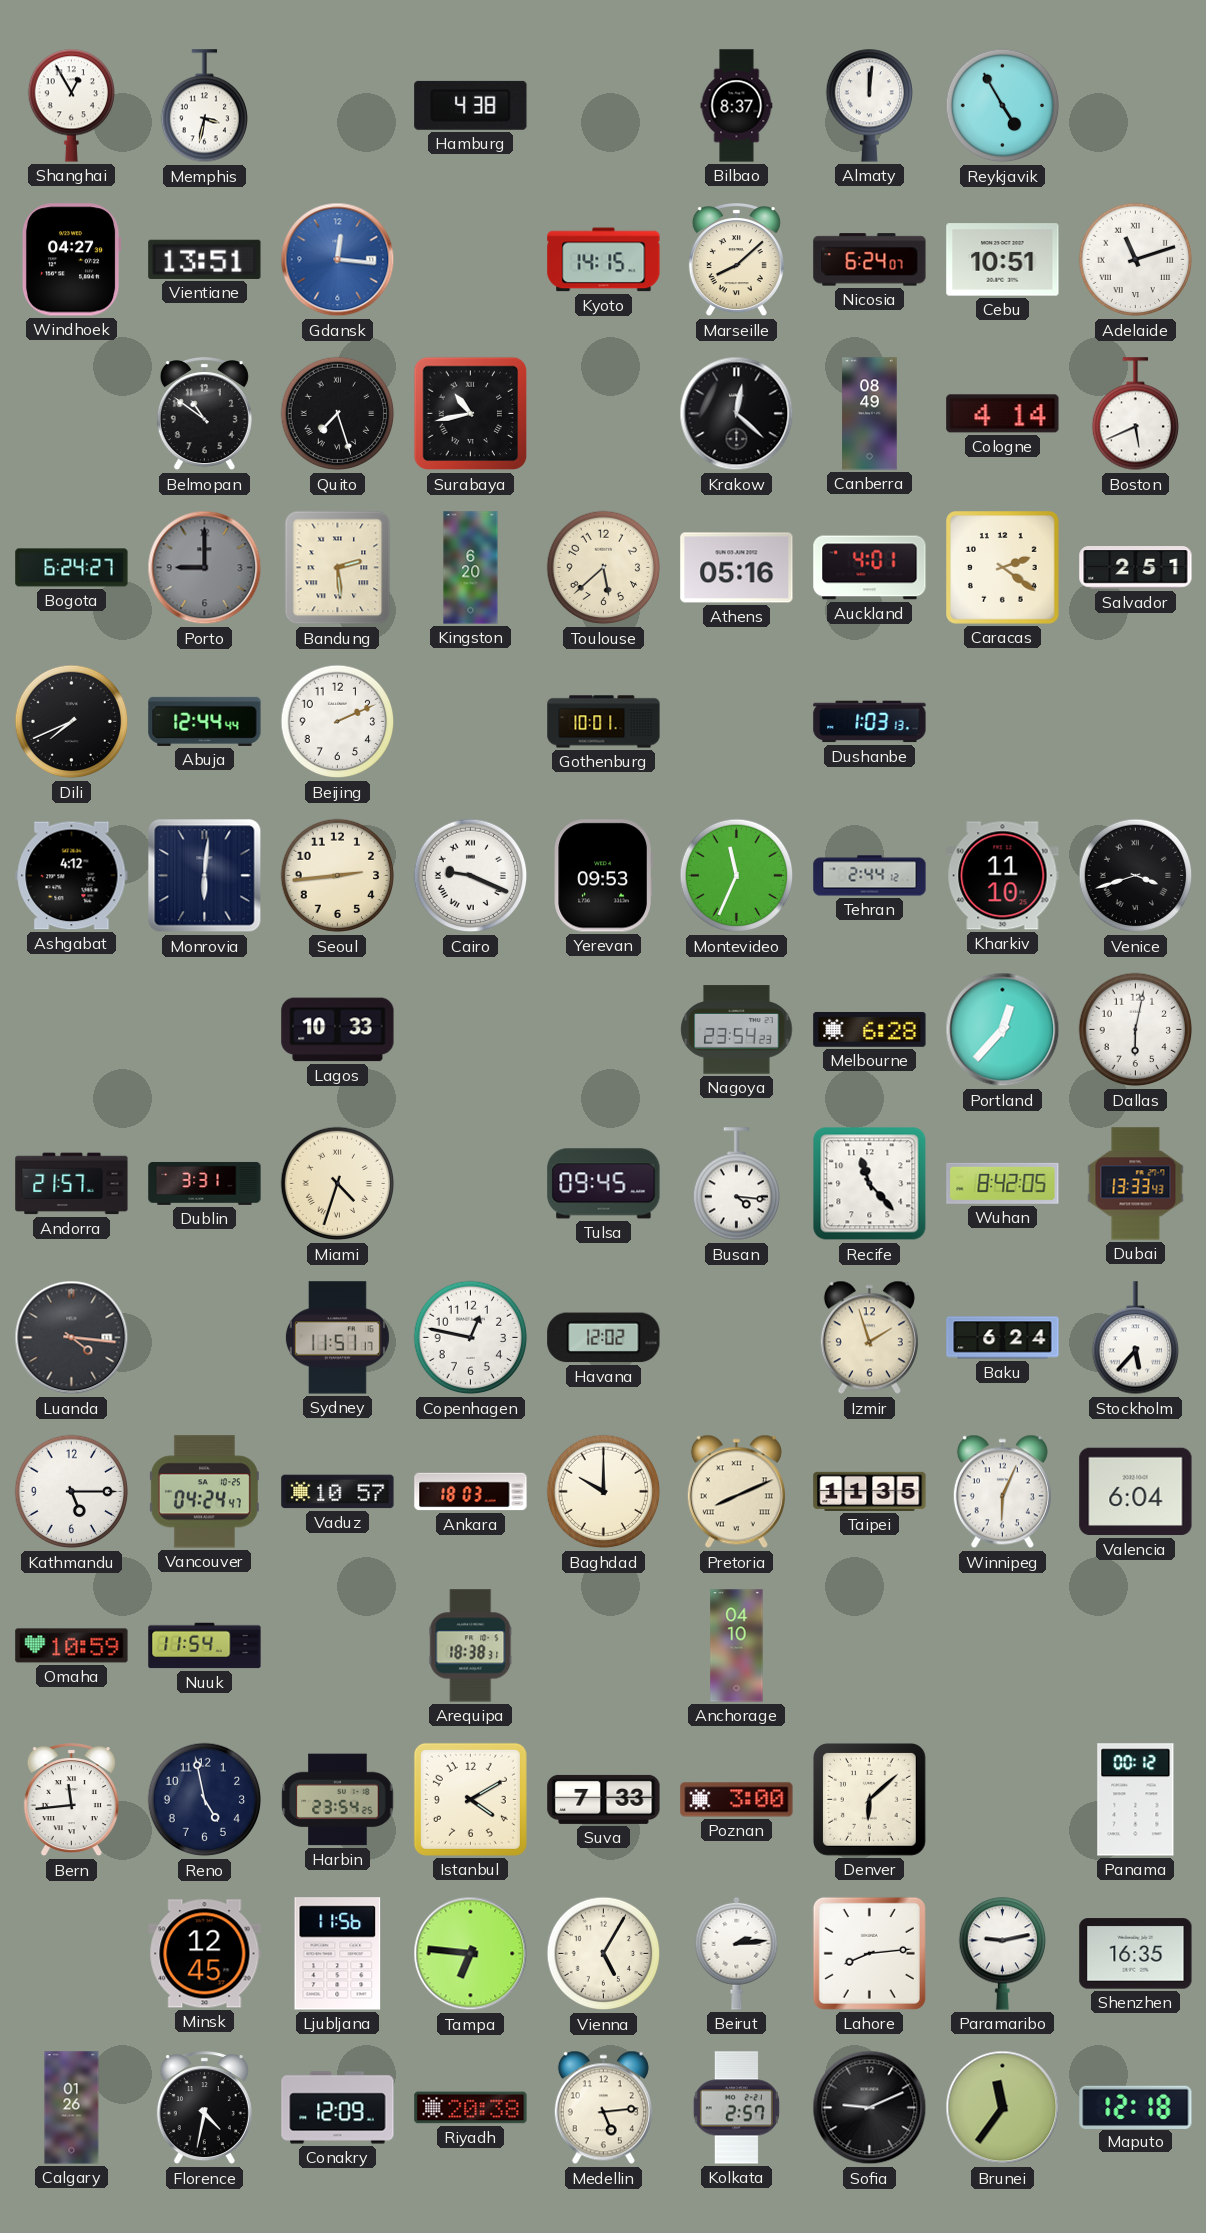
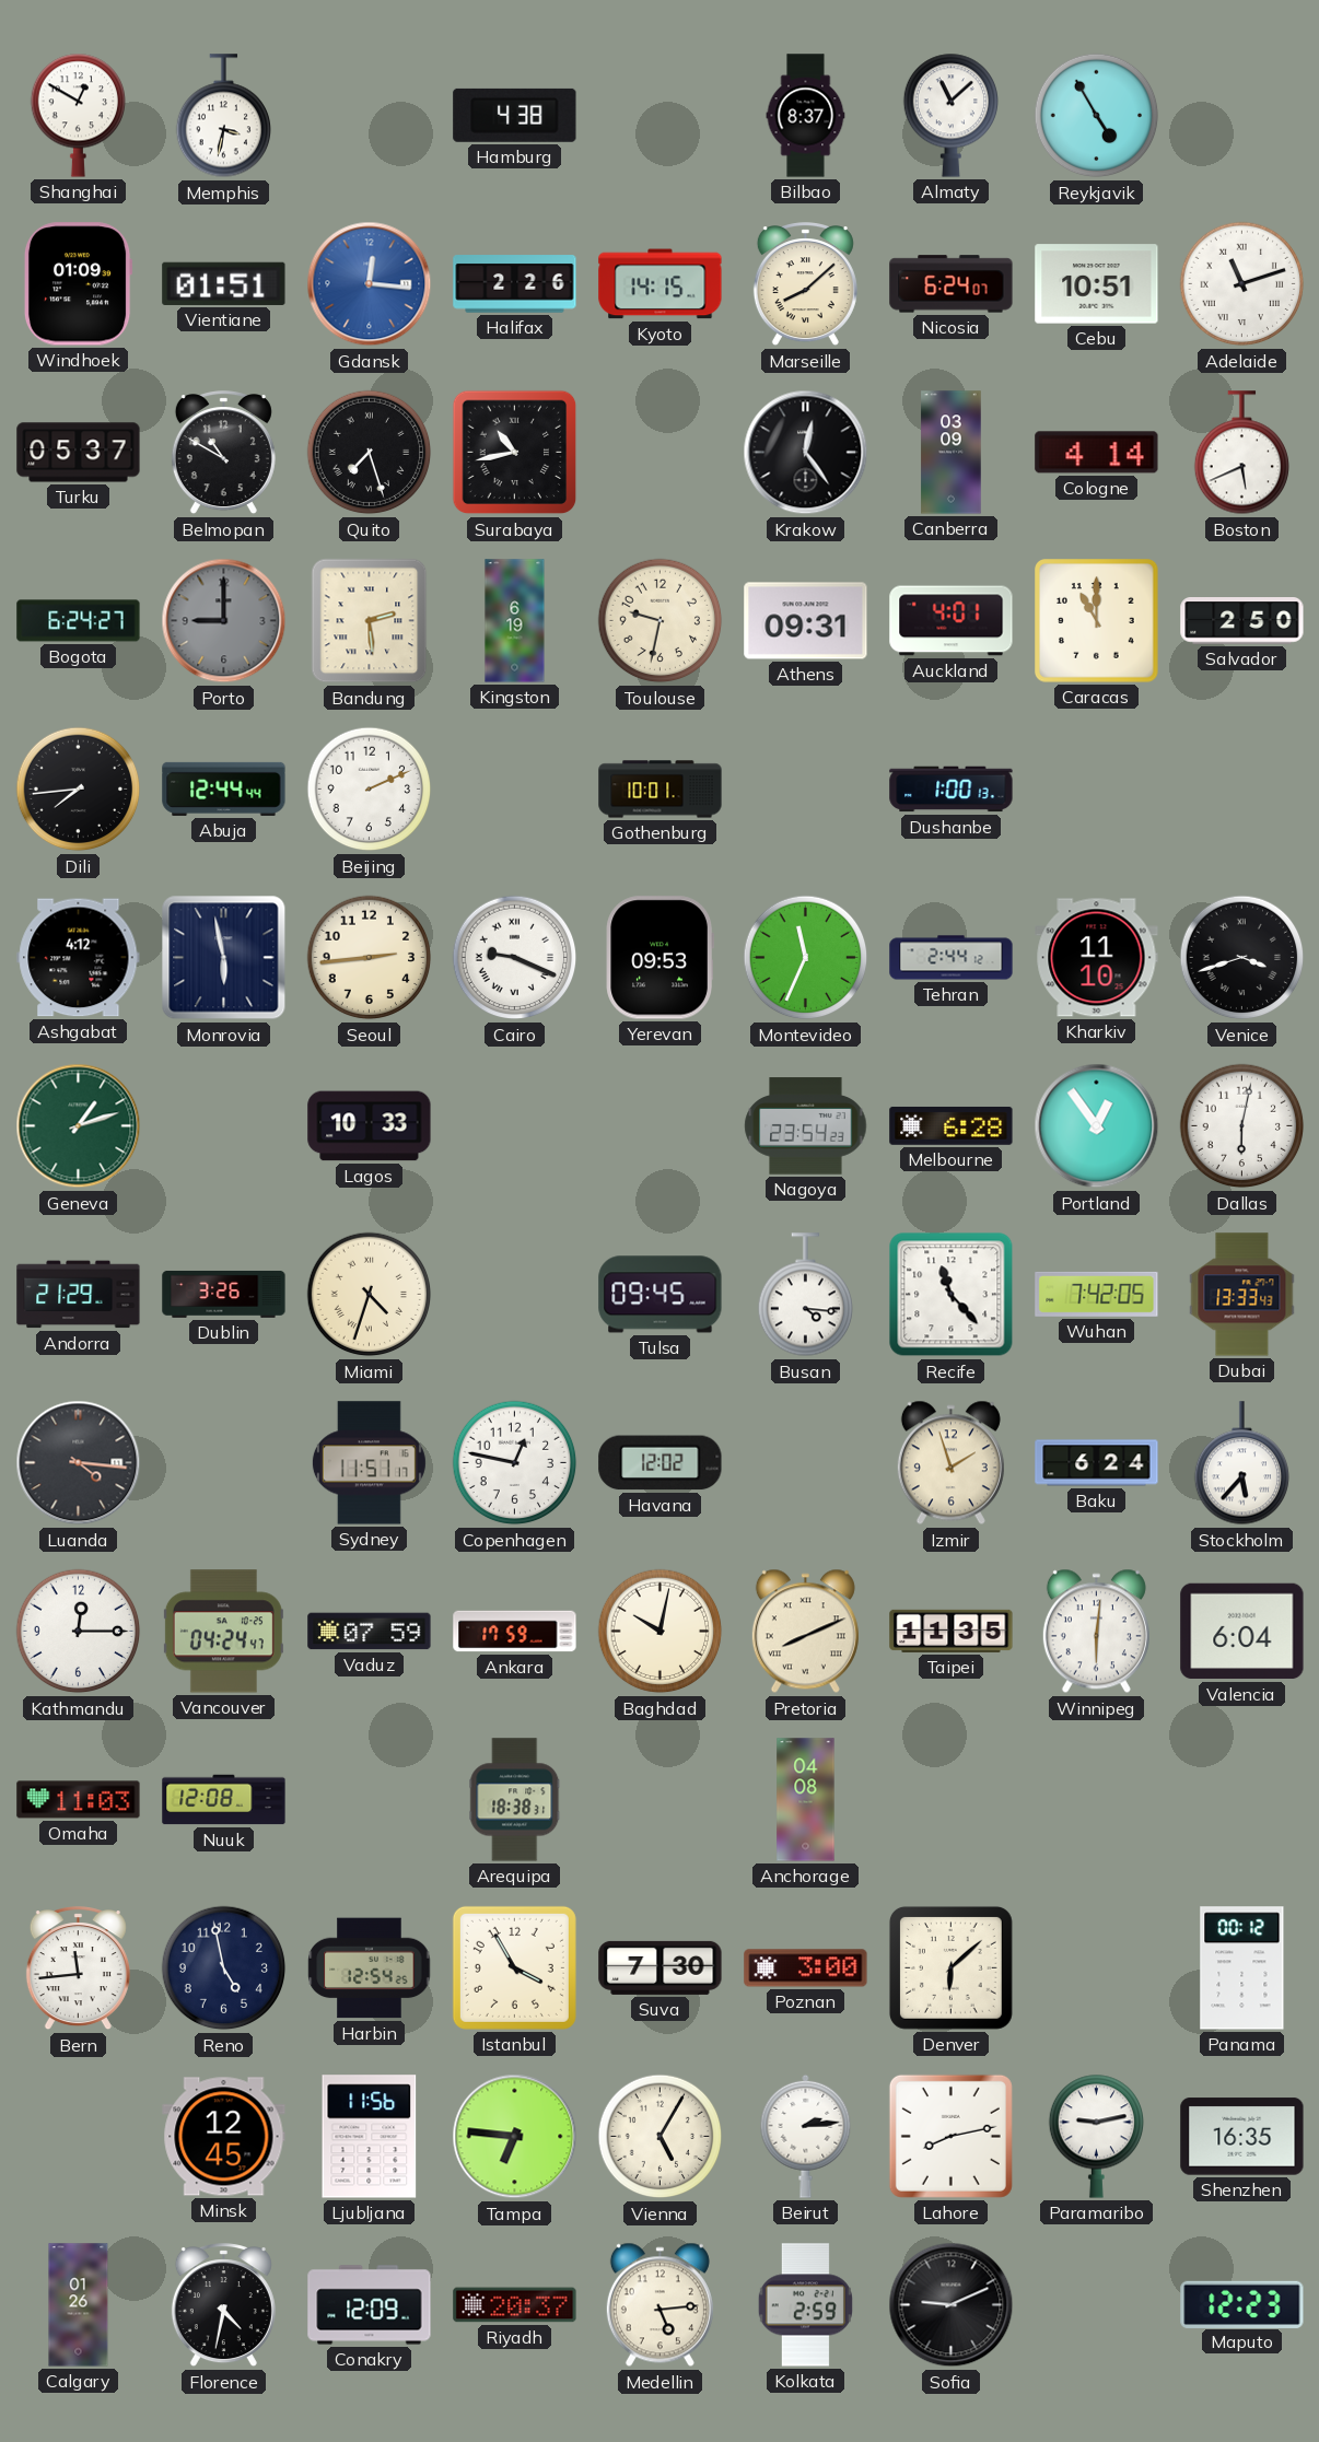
Shanghai: 12:55 -> 12:50
Almaty: 12:01 -> 11:08
Windhoek: 04:27 -> 01:09
Vientiane: 13:51 -> 01:51
Halifax: none -> 2:26
Turku: none -> 05:37
Belmopan: 10:51 -> 10:50
Krakow: 12:22 -> 12:24
Canberra: 08:49 -> 03:09
Kingston: 6:20 -> 6:19
Toulouse: 5:38 -> 9:32
Athens: 05:16 -> 09:31
Caracas: 2:21 -> 11:00
Salvador: 2:51 -> 2:50
Dili: 7:41 -> 7:44
Dushanbe: 1:03 -> 1:00
Monrovia: 6:01 -> 5:58
Geneva: none -> 1:12
Portland: 12:37 -> 12:54
Andorra: 21:57 -> 21:29
Dublin: 3:31 -> 3:26
Wuhan: 8:42 -> 7:42
Kathmandu: 5:15 -> 12:15
Vaduz: 10:57 -> 07:59
Ankara: 18:03 -> 17:59
Baghdad: 10:00 -> 10:02
Winnipeg: 6:04 -> 6:01
Omaha: 10:59 -> 11:03
Nuuk: 11:54 -> 12:08
Anchorage: 04:10 -> 04:08
Harbin: 23:54 -> 12:54
Istanbul: 4:10 -> 3:55
Suva: 7:33 -> 7:30
Lahore: 8:14 -> 8:13
Riyadh: 20:38 -> 20:37
Kolkata: 2:57 -> 2:59
Brunei: 11:36 -> none
Maputo: 12:18 -> 12:23
